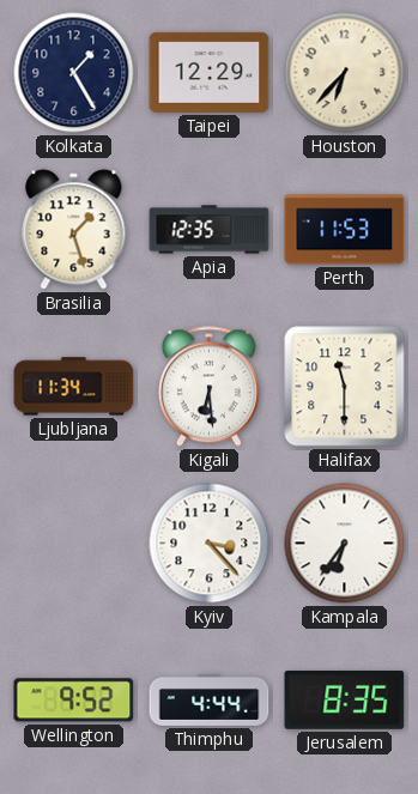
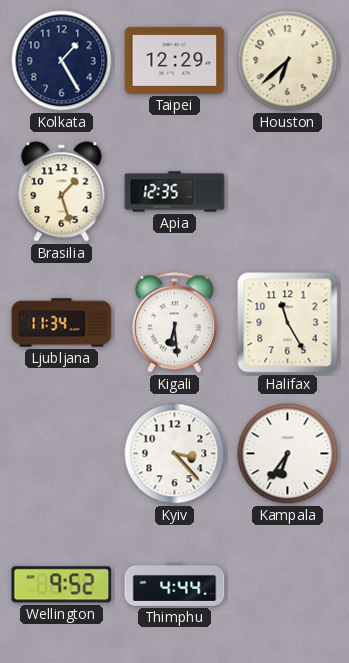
Houston: 6:37 -> 6:38
Perth: 11:53 -> none
Halifax: 11:30 -> 11:25
Jerusalem: 8:35 -> none
